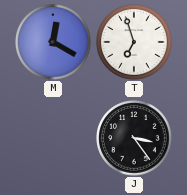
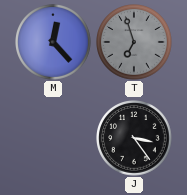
M: 12:20 -> 12:23
T dial: white -> grey
